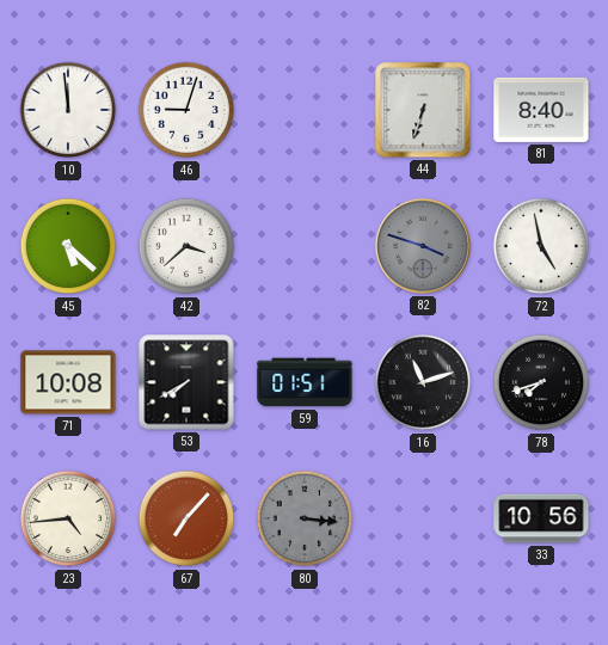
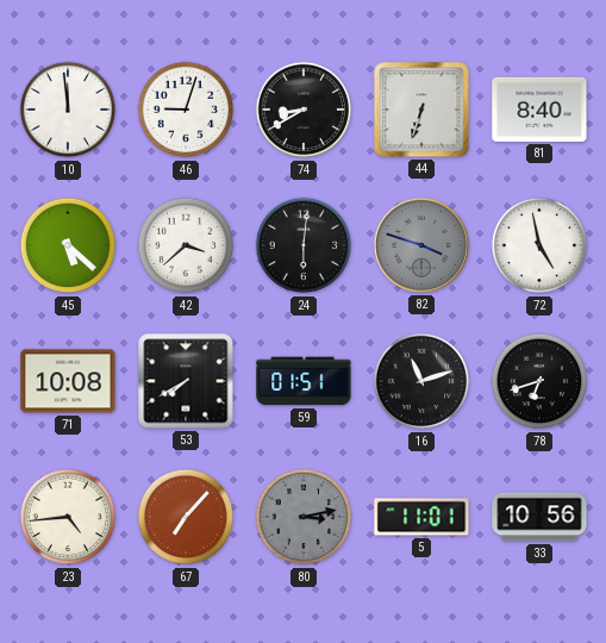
74: none -> 8:40
24: none -> 6:01
78: 7:42 -> 6:42
80: 3:16 -> 3:13
5: none -> 11:01
